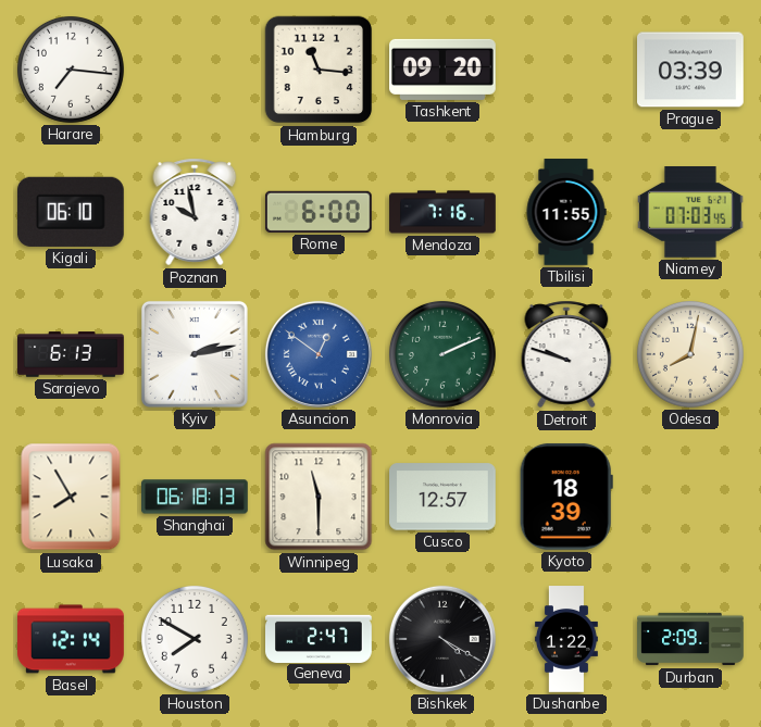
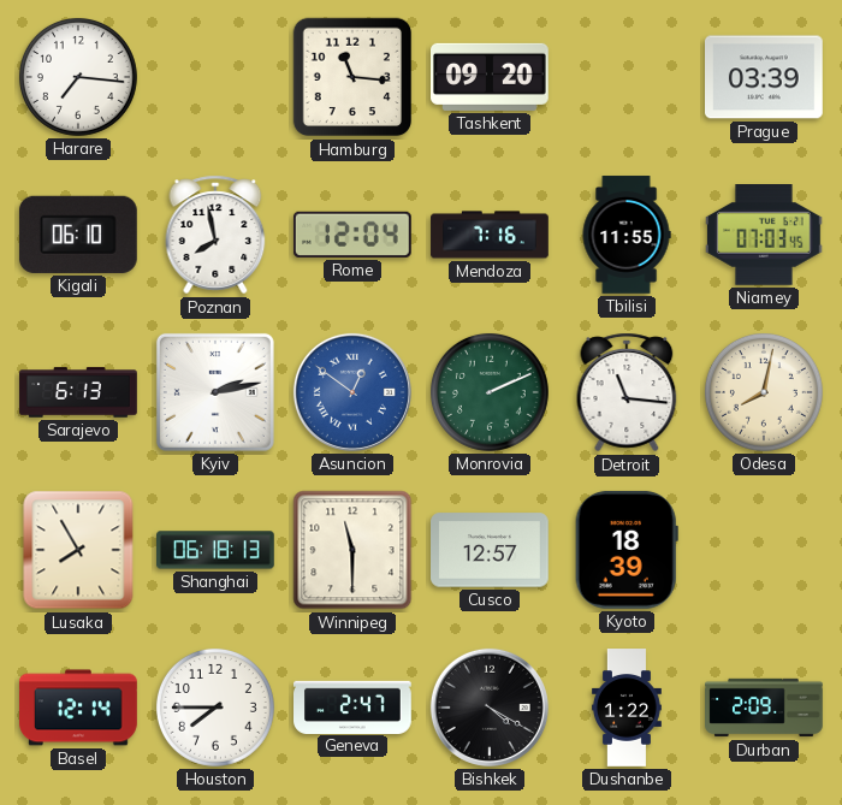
Poznan: 9:58 -> 7:58
Rome: 6:00 -> 12:04
Detroit: 9:48 -> 11:16
Houston: 7:50 -> 7:45
